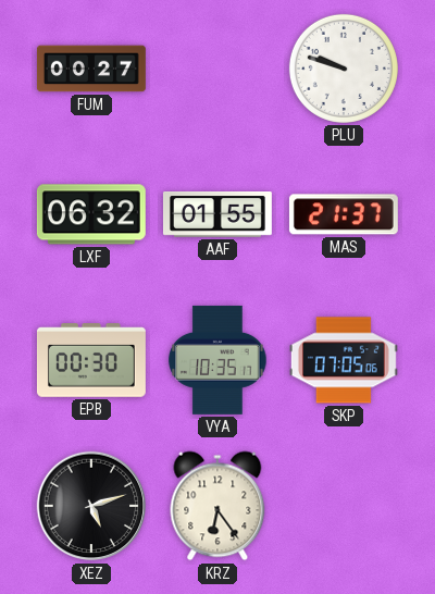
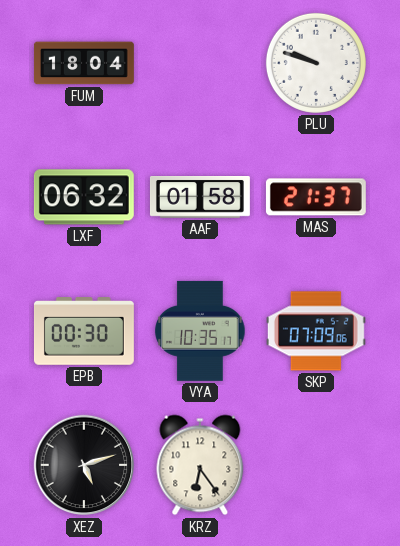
FUM: 00:27 -> 18:04
AAF: 01:55 -> 01:58
SKP: 07:05 -> 07:09
